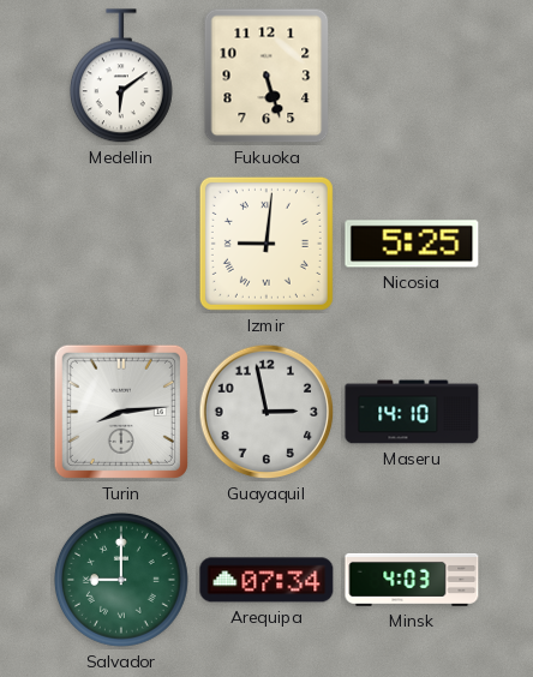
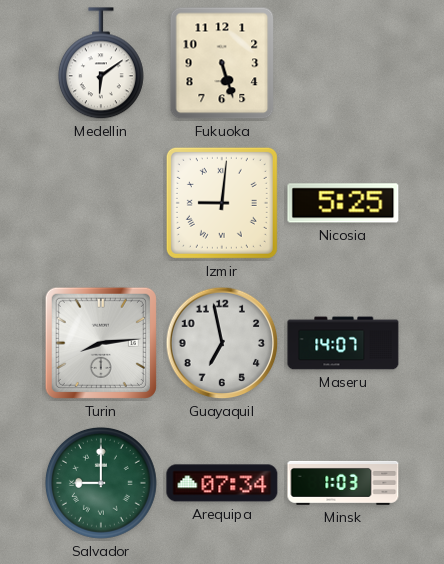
Guayaquil: 2:58 -> 6:58
Maseru: 14:10 -> 14:07
Minsk: 4:03 -> 1:03
